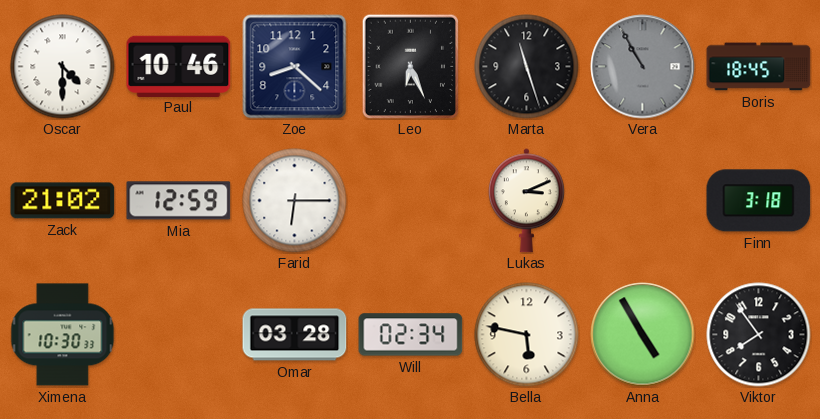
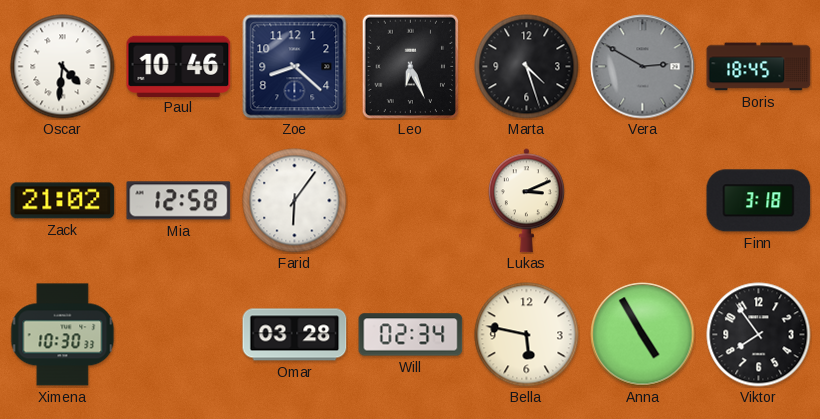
Oscar: 4:30 -> 4:31
Marta: 11:27 -> 4:27
Vera: 10:55 -> 2:50
Mia: 12:59 -> 12:58
Farid: 6:15 -> 6:06
